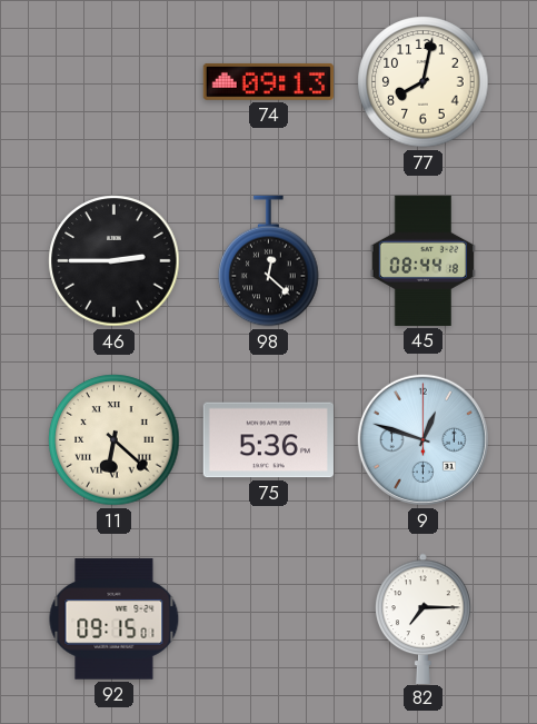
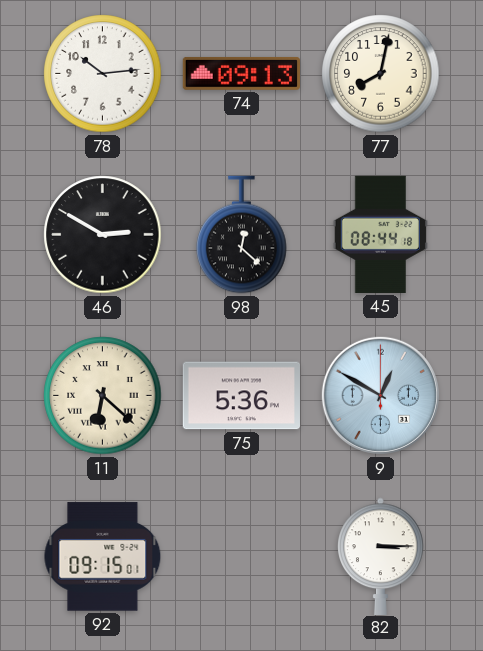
78: none -> 10:14
46: 2:45 -> 2:50
9: 12:48 -> 12:50
82: 7:15 -> 3:15
